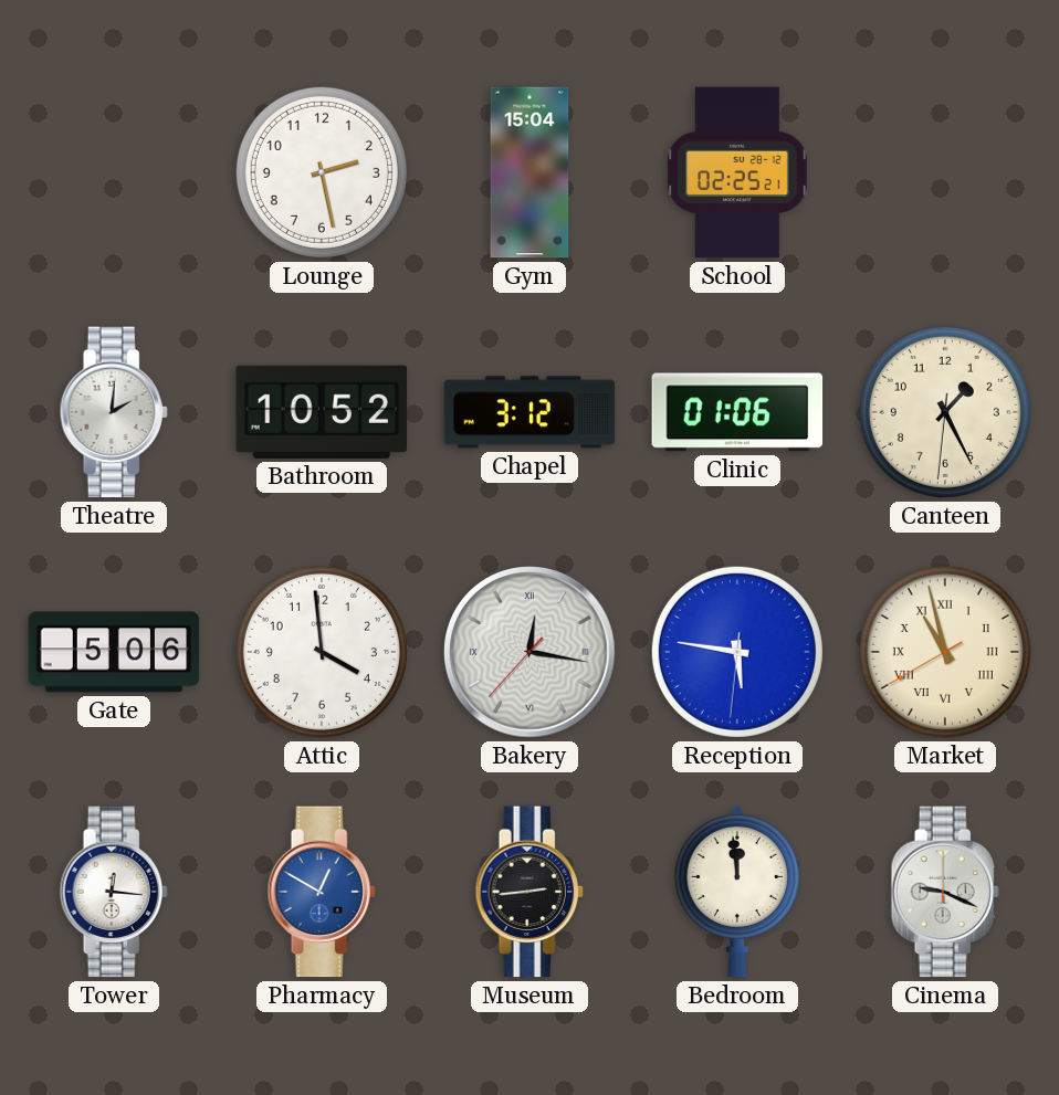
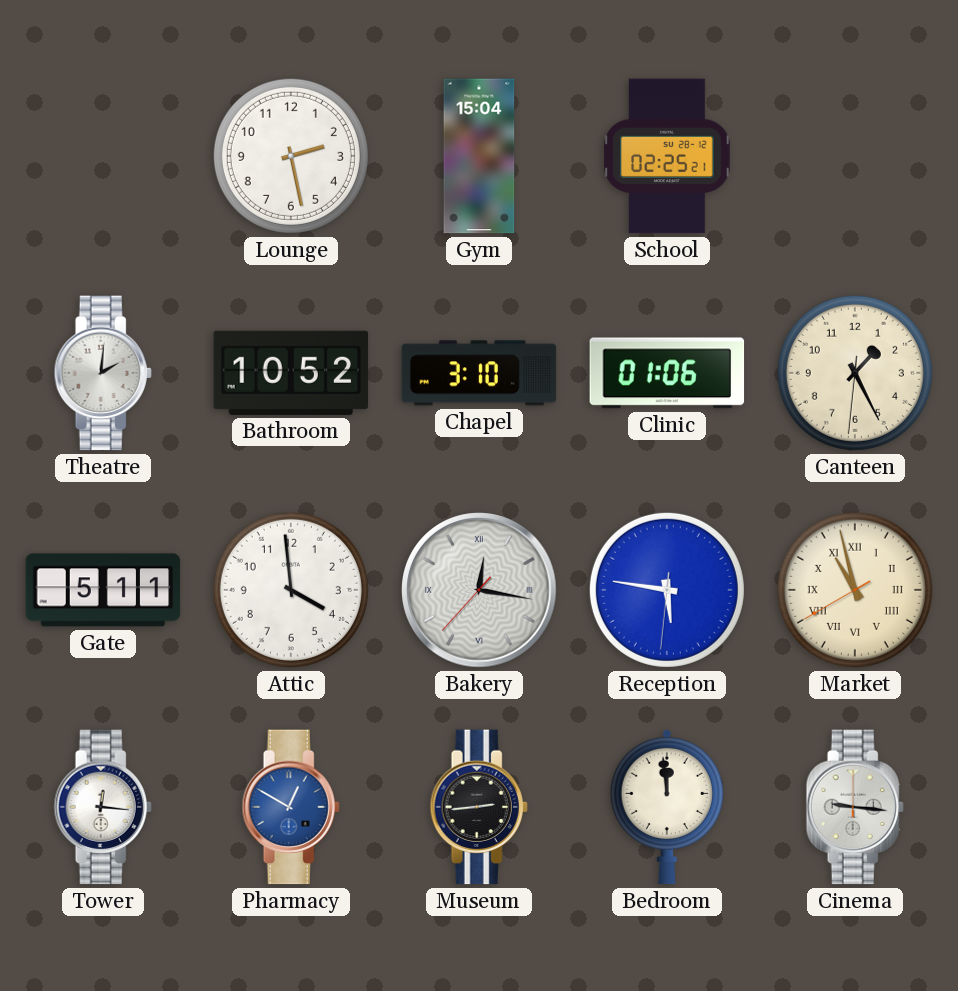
Chapel: 3:12 -> 3:10
Gate: 5:06 -> 5:11
Cinema: 9:19 -> 9:16
